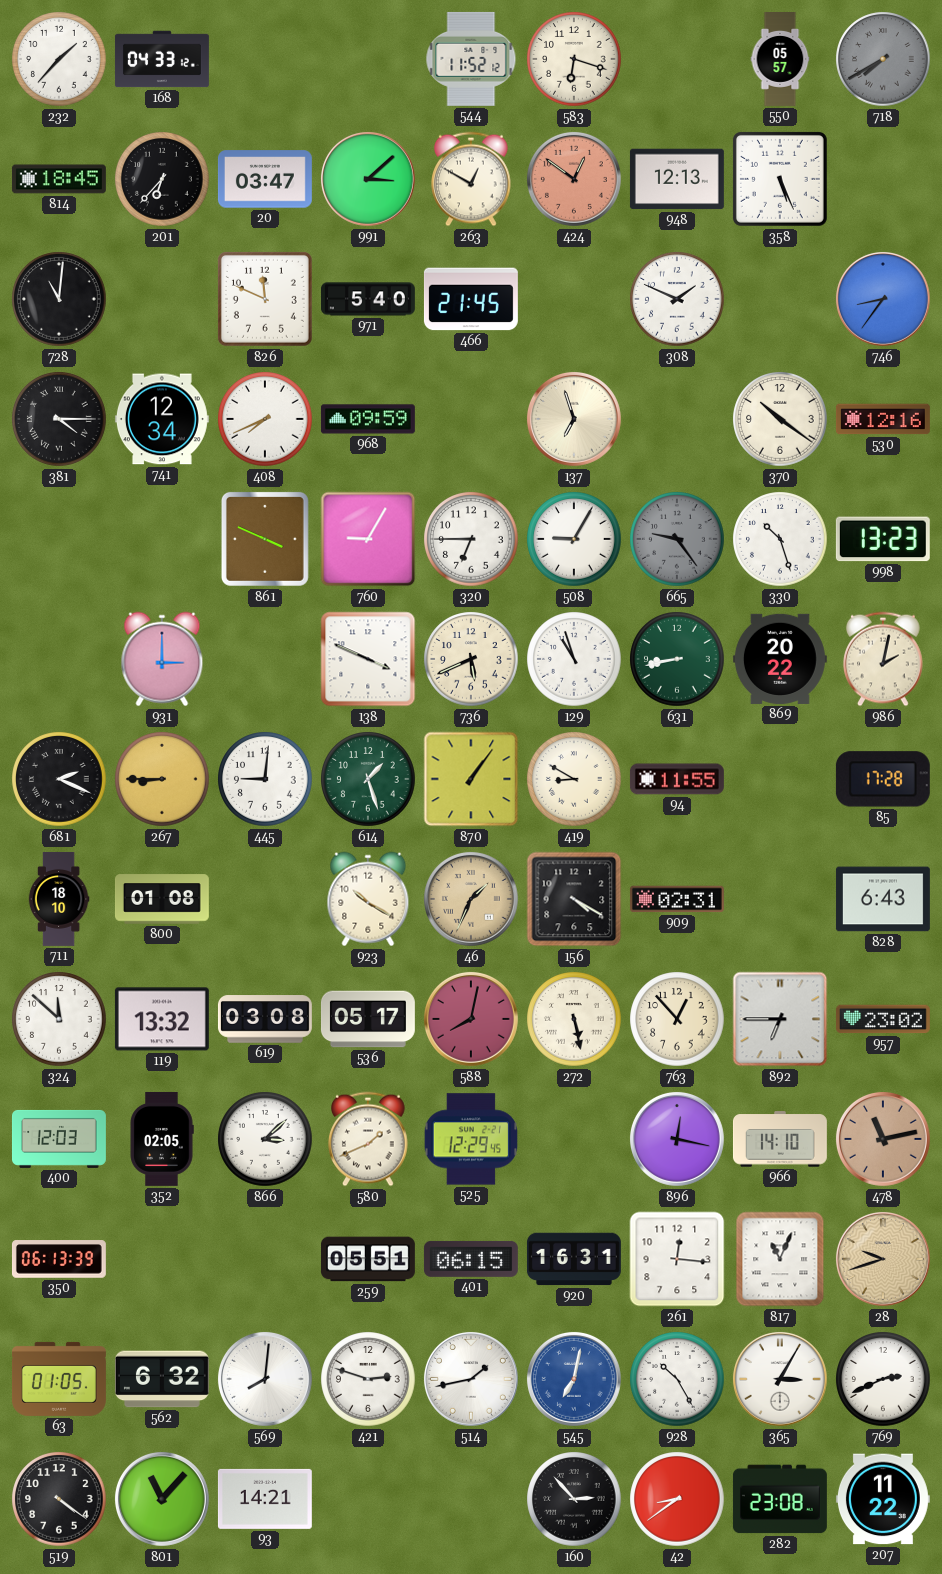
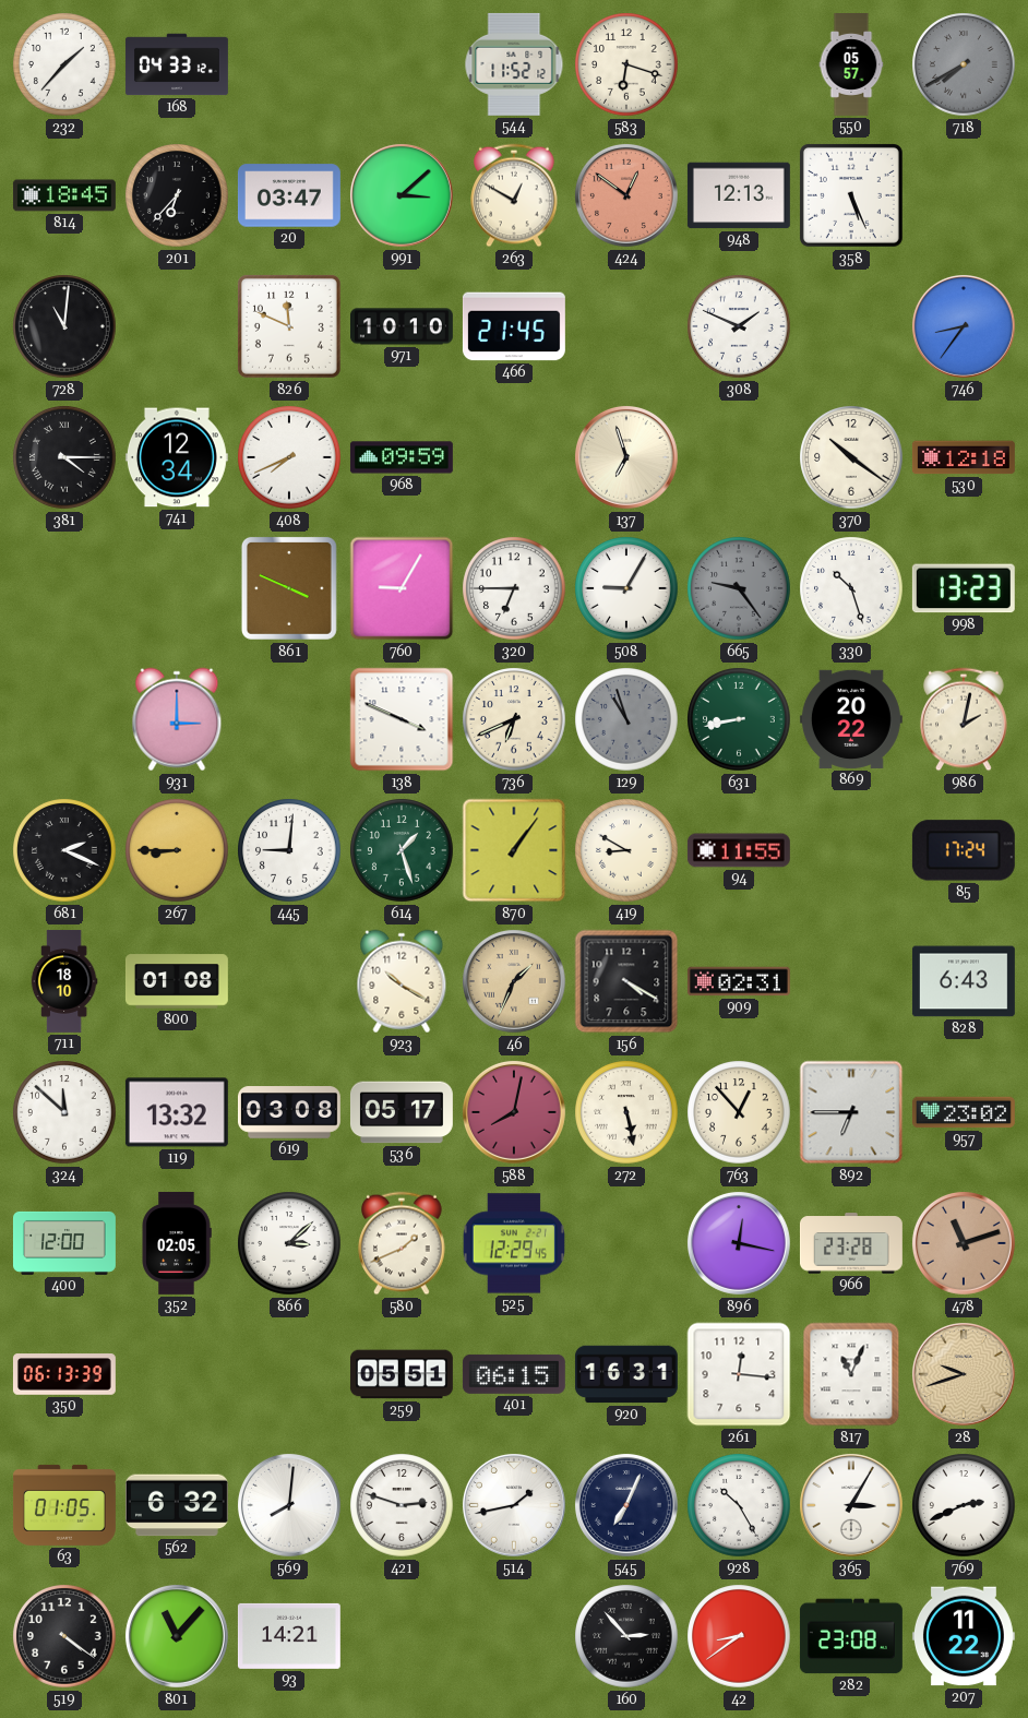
971: 5:40 -> 10:10
530: 12:16 -> 12:18
736: 5:41 -> 6:41
129 dial: white -> grey
85: 17:28 -> 17:24
400: 12:03 -> 12:00
966: 14:10 -> 23:28
478: 11:13 -> 11:12
545: 7:02 -> 7:04
545 dial: blue -> navy
